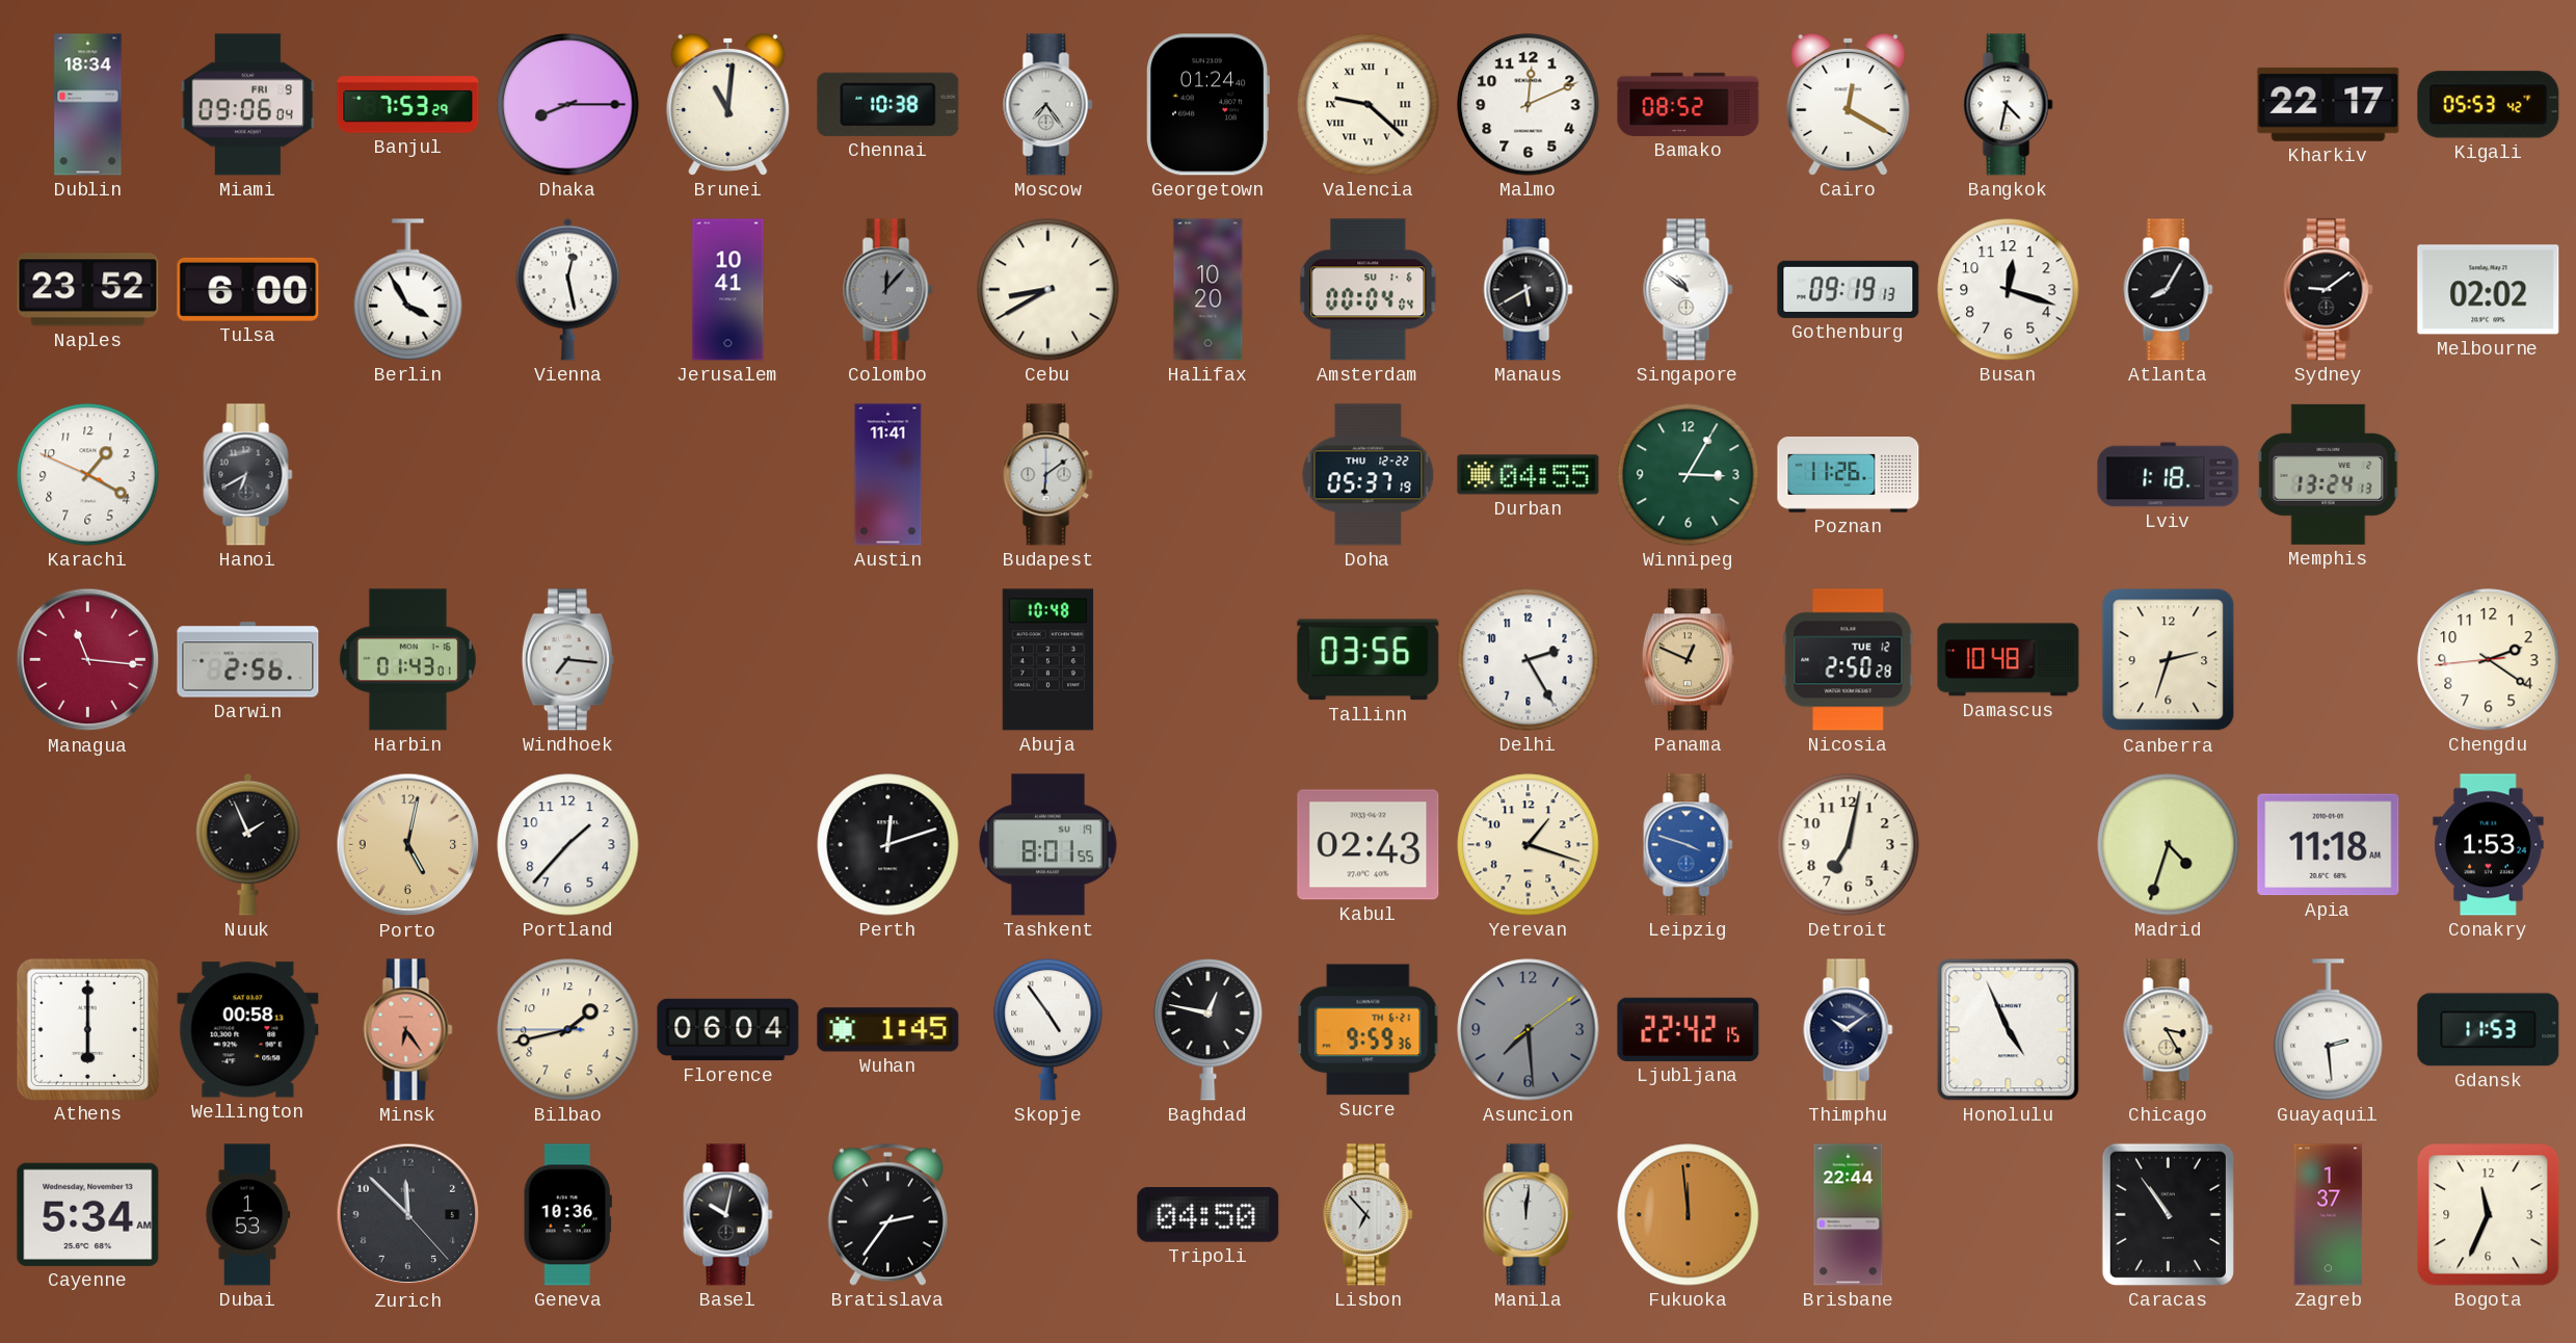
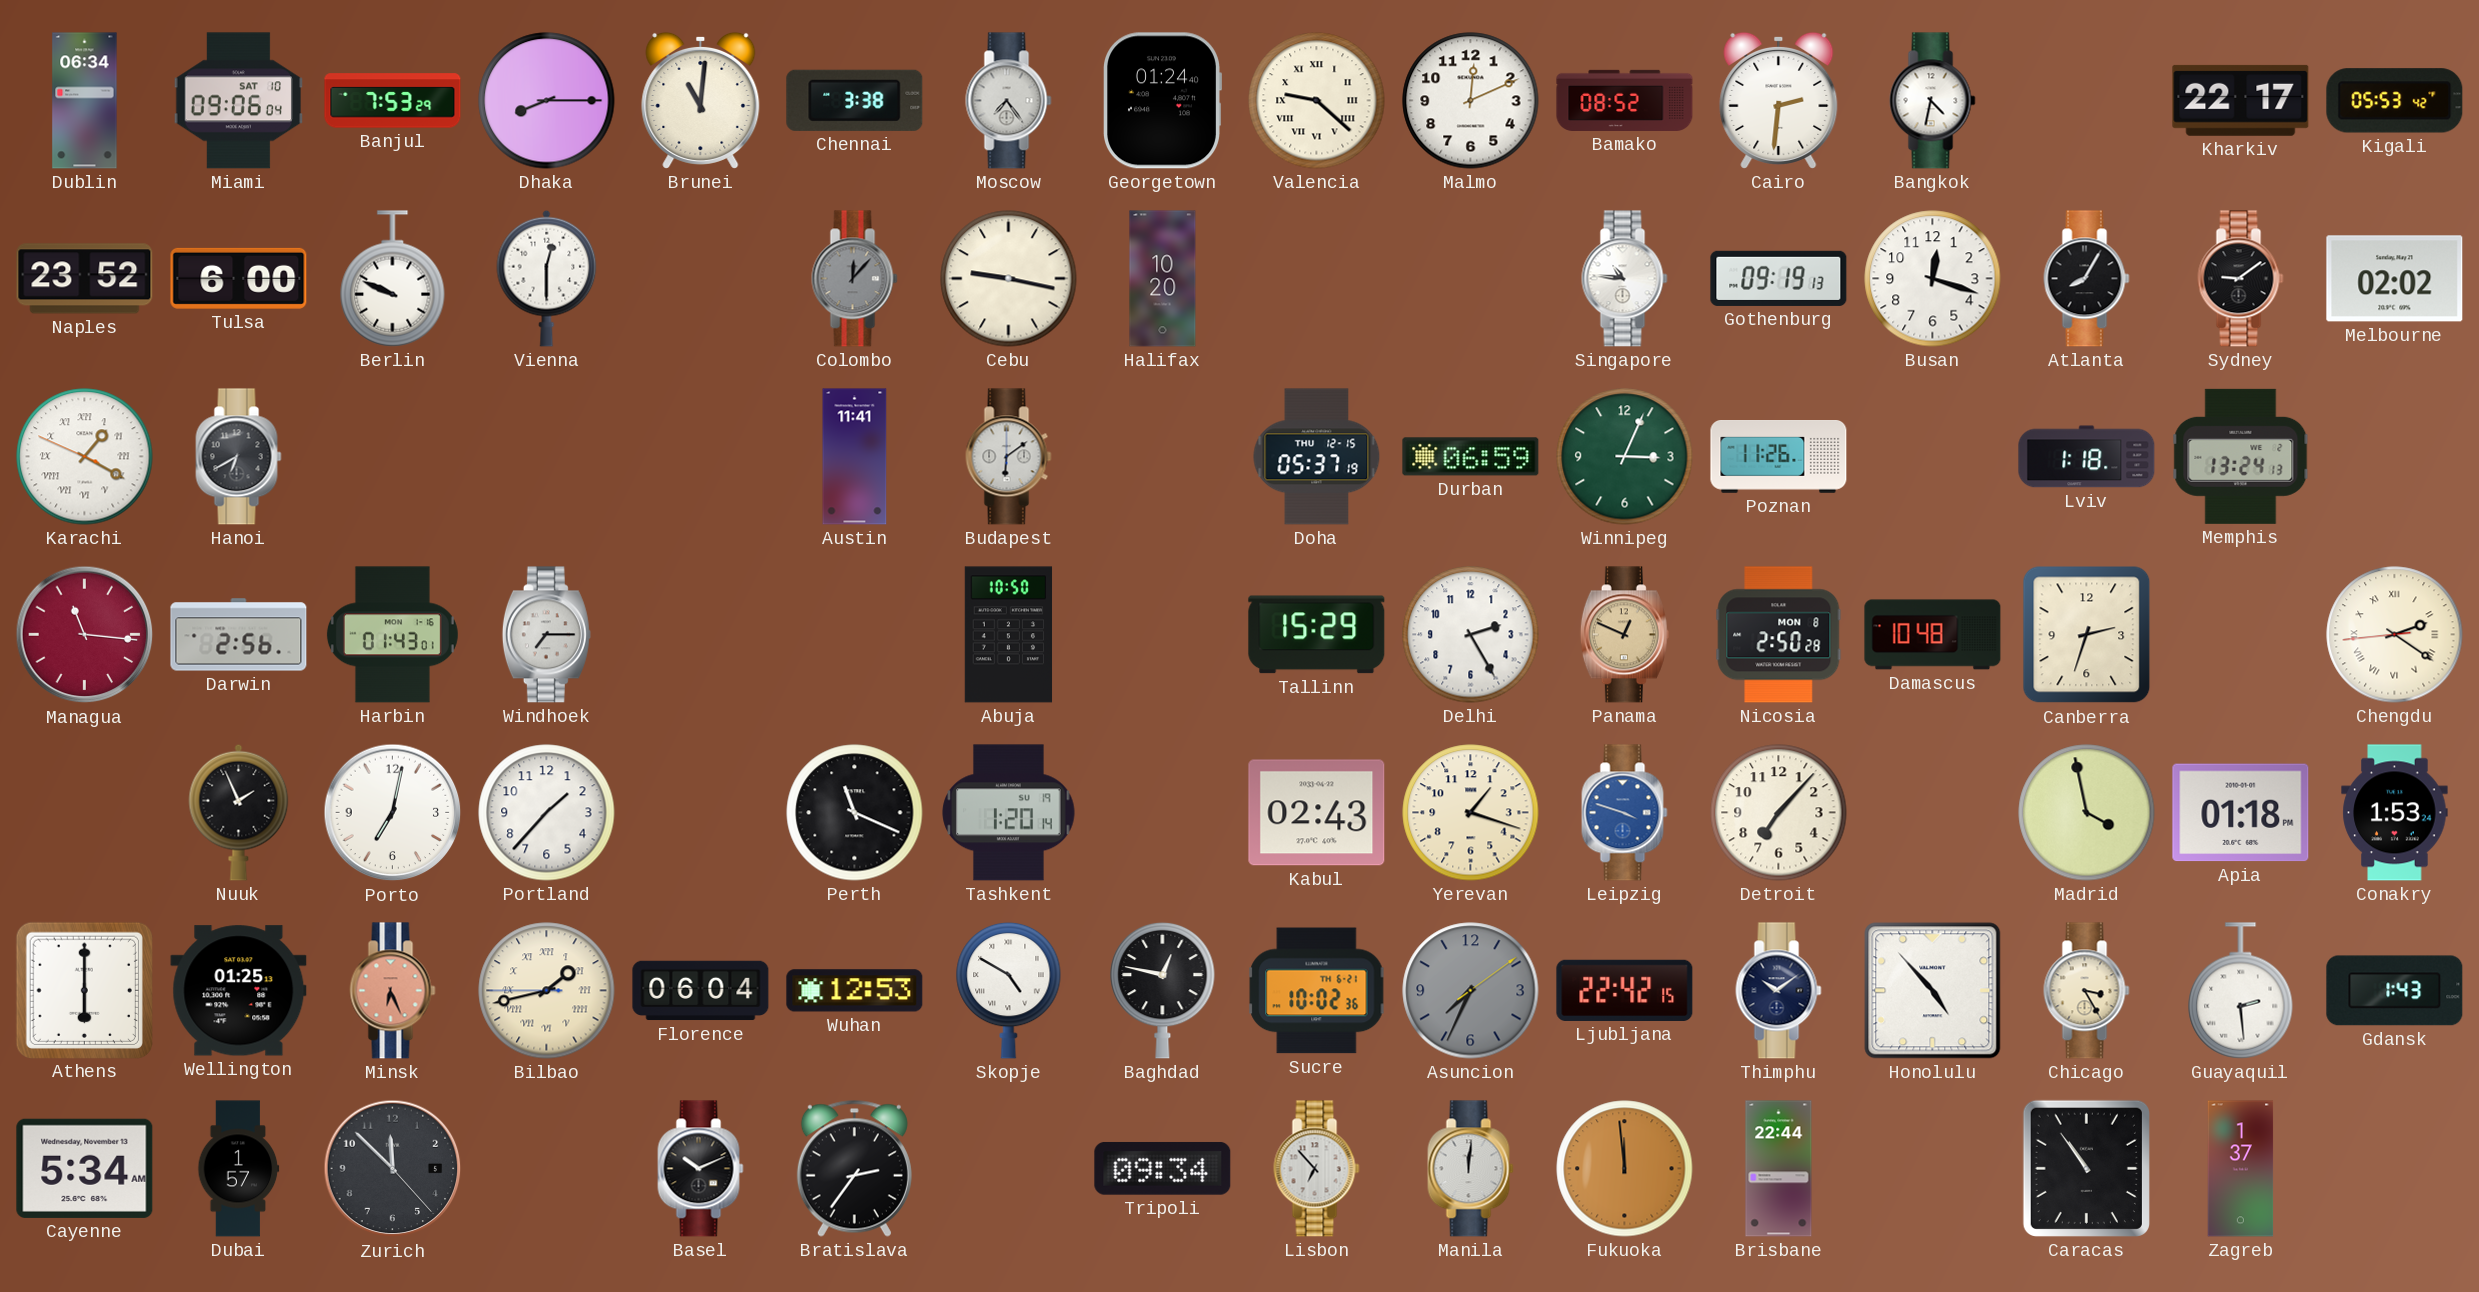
Dublin: 18:34 -> 06:34
Miami date: FRI 9 -> SAT 10
Chennai: 10:38 -> 3:38
Cairo: 12:20 -> 2:31
Berlin: 3:55 -> 9:49
Vienna: 12:28 -> 12:30
Jerusalem: 10:41 -> none
Cebu: 8:40 -> 9:17
Amsterdam: 00:04 -> none
Manaus: 5:40 -> none
Singapore: 10:51 -> 10:46
Karachi numerals: Arabic -> Roman
Doha date: THU 12-22 -> THU 12-15
Durban: 04:55 -> 06:59
Winnipeg: 3:05 -> 3:04
Windhoek: 7:16 -> 7:15
Abuja: 10:48 -> 10:50
Tallinn: 03:56 -> 15:29
Nicosia date: TUE 12 -> MON 8
Chengdu numerals: Arabic -> Roman
Porto: 5:02 -> 7:02
Porto dial: champagne -> white
Perth: 12:12 -> 11:19
Tashkent: 8:01 -> 1:20
Detroit: 7:02 -> 7:07
Madrid: 4:33 -> 3:58
Apia: 11:18 -> 01:18
Wellington: 00:58 -> 01:25
Minsk: 6:24 -> 6:26
Bilbao numerals: Arabic -> Roman
Wuhan: 1:45 -> 12:53
Skopje: 4:54 -> 4:50
Sucre: 9:59 -> 10:02
Asuncion: 7:29 -> 7:34
Honolulu: 4:56 -> 4:53
Gdansk: 11:53 -> 1:43
Dubai: 1:53 -> 1:57
Geneva: 10:36 -> none
Basel: 10:02 -> 10:11
Tripoli: 04:50 -> 09:34
Bogota: 11:34 -> none
